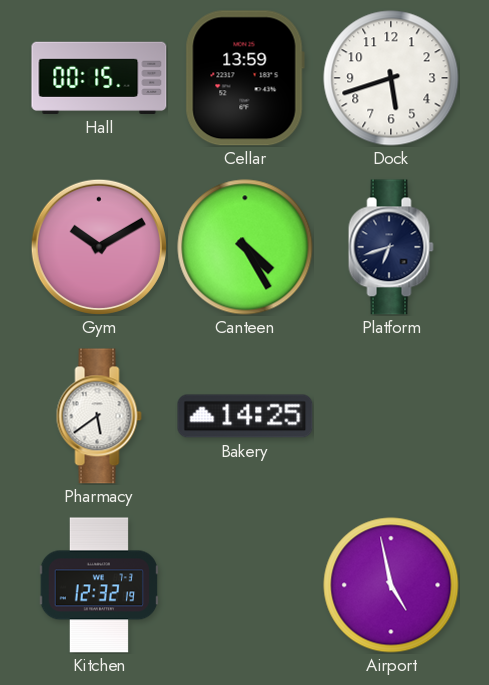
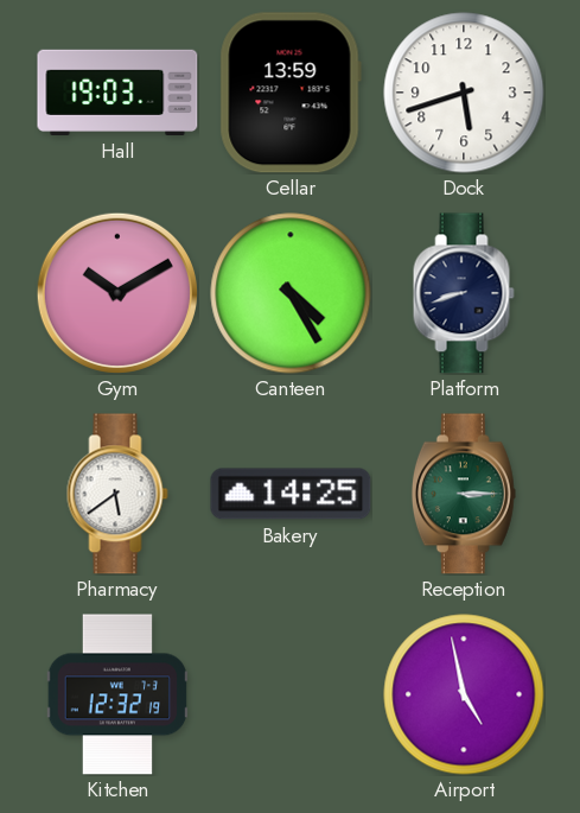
Hall: 00:15 -> 19:03
Platform: 6:42 -> 8:42
Reception: none -> 3:15
